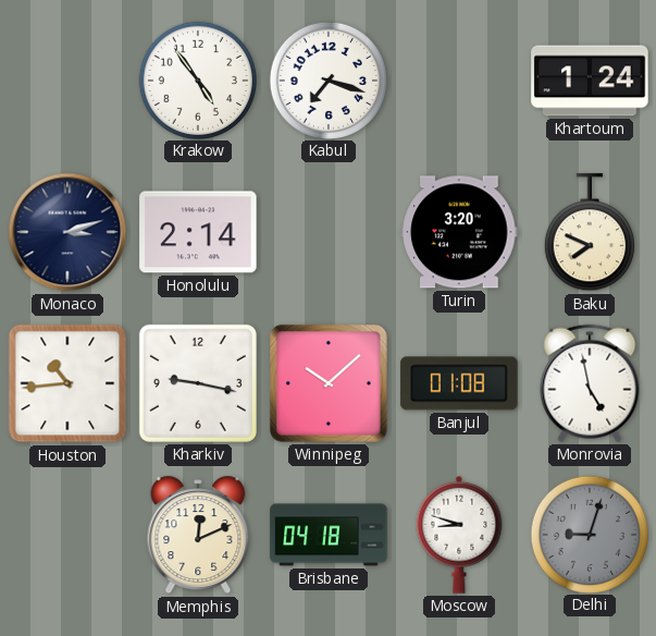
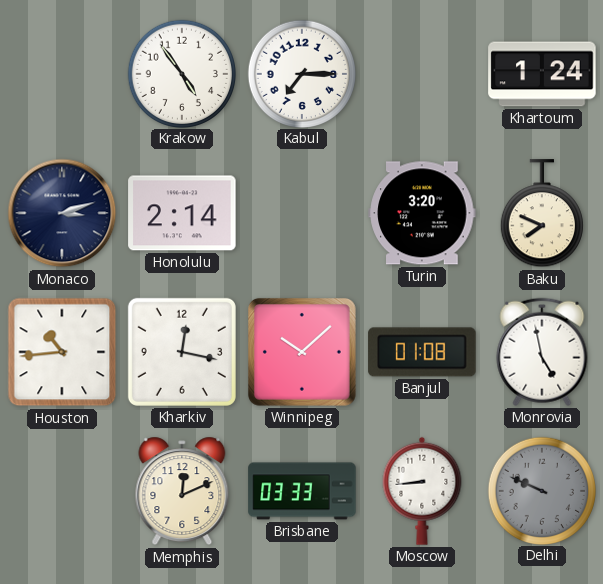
Kabul: 7:18 -> 7:15
Kharkiv: 9:17 -> 12:17
Brisbane: 04:18 -> 03:33
Moscow: 8:48 -> 8:44
Delhi: 9:03 -> 9:49
